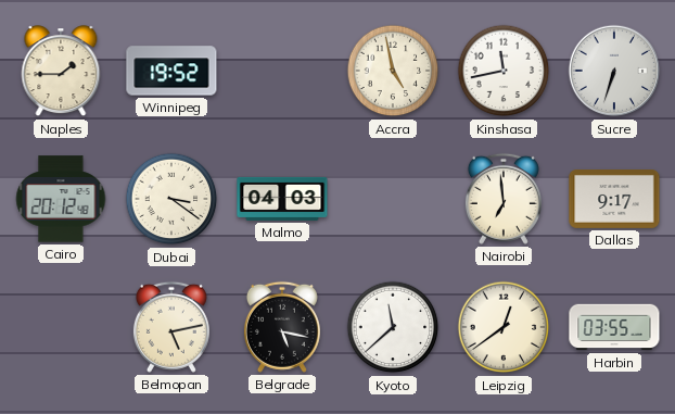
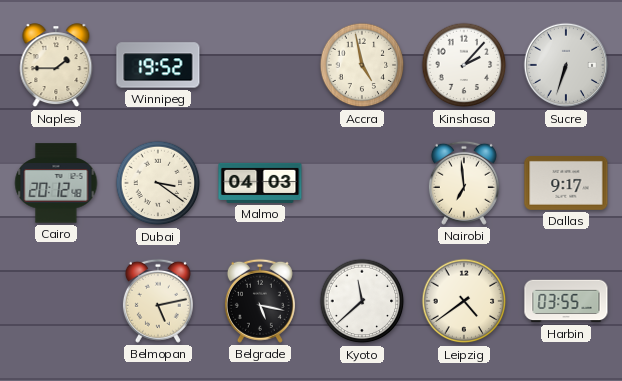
Kinshasa: 11:43 -> 2:07
Leipzig: 12:39 -> 4:39
